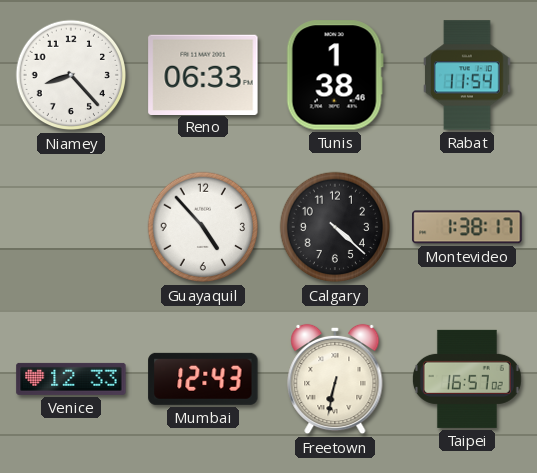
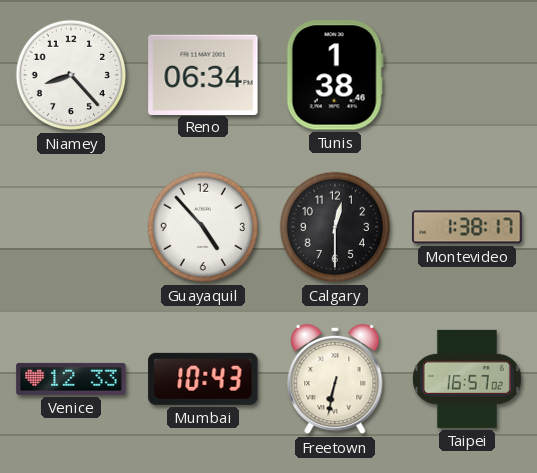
Reno: 06:33 -> 06:34
Rabat: 11:54 -> none
Calgary: 4:22 -> 12:30
Mumbai: 12:43 -> 10:43
